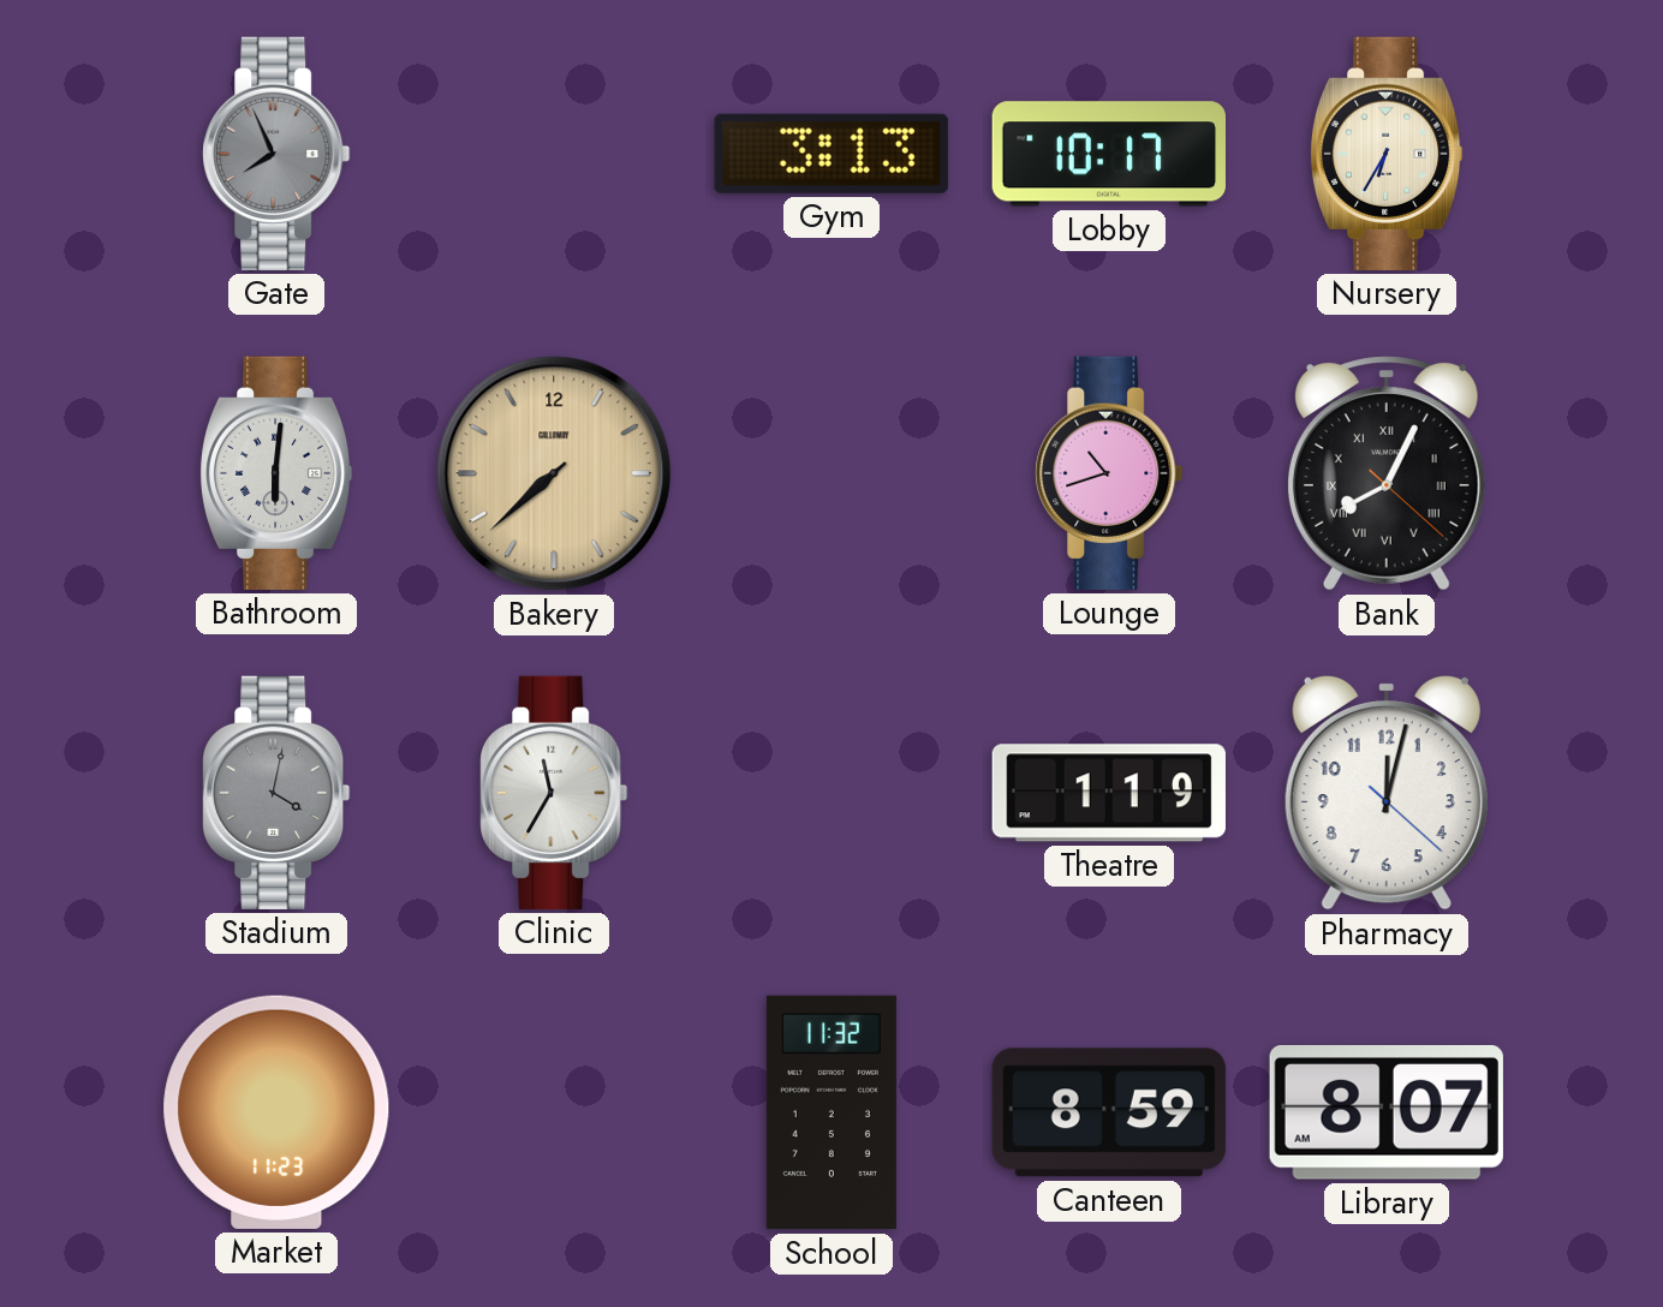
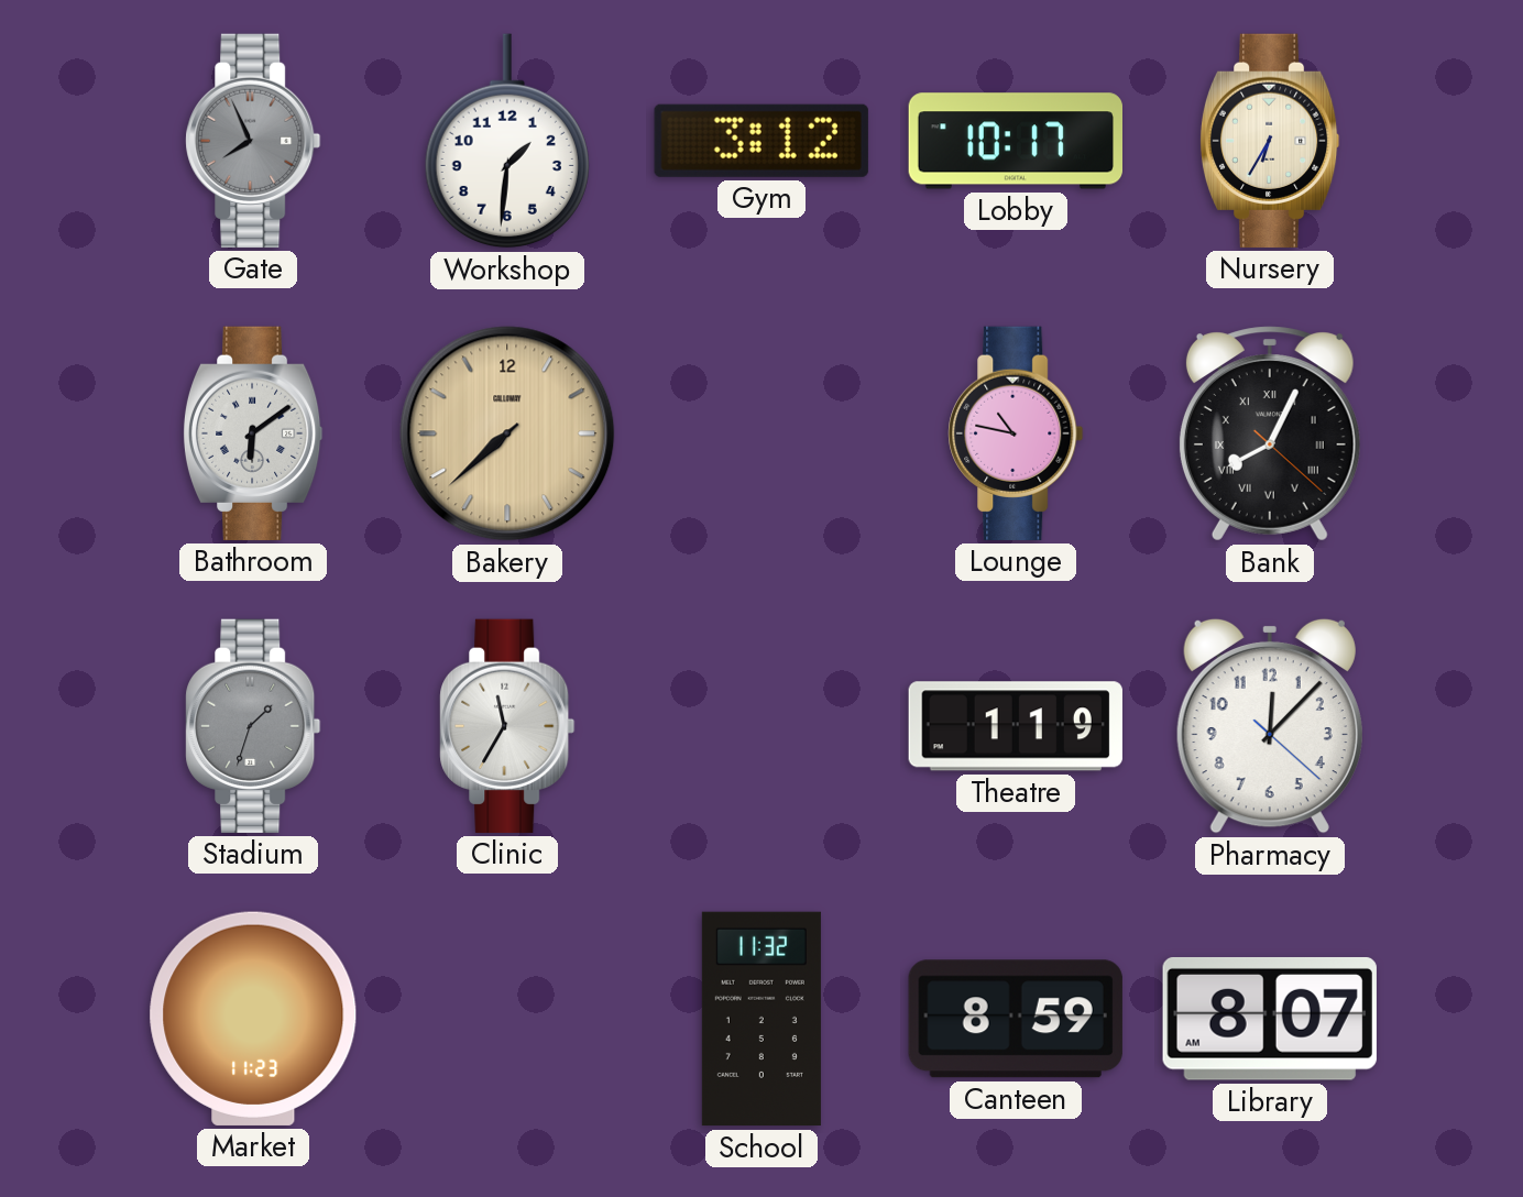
Workshop: none -> 1:31
Gym: 3:13 -> 3:12
Bathroom: 6:01 -> 6:09
Lounge: 10:42 -> 10:47
Stadium: 4:02 -> 1:33
Pharmacy: 12:02 -> 12:07
